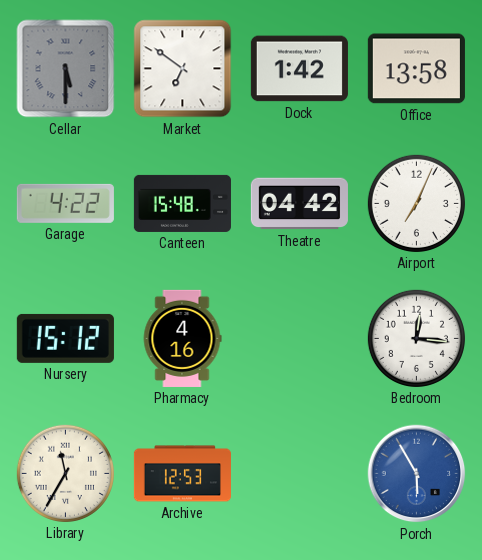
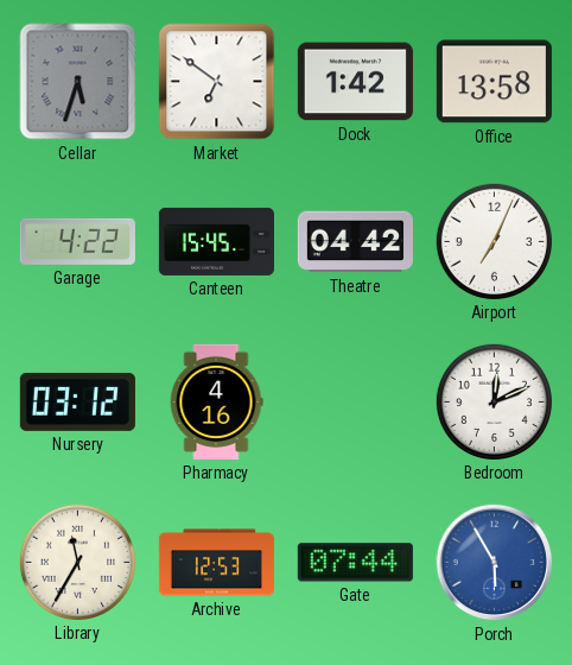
Cellar: 5:30 -> 5:33
Canteen: 15:48 -> 15:45
Nursery: 15:12 -> 03:12
Bedroom: 12:16 -> 12:11
Gate: none -> 07:44
